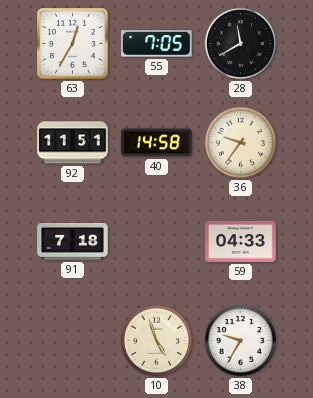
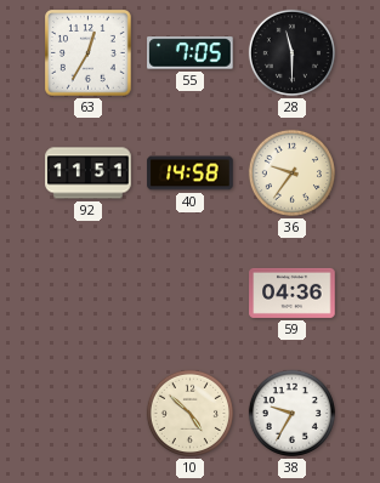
28: 11:40 -> 11:30
91: 7:18 -> none
59: 04:33 -> 04:36
10: 4:57 -> 4:52
